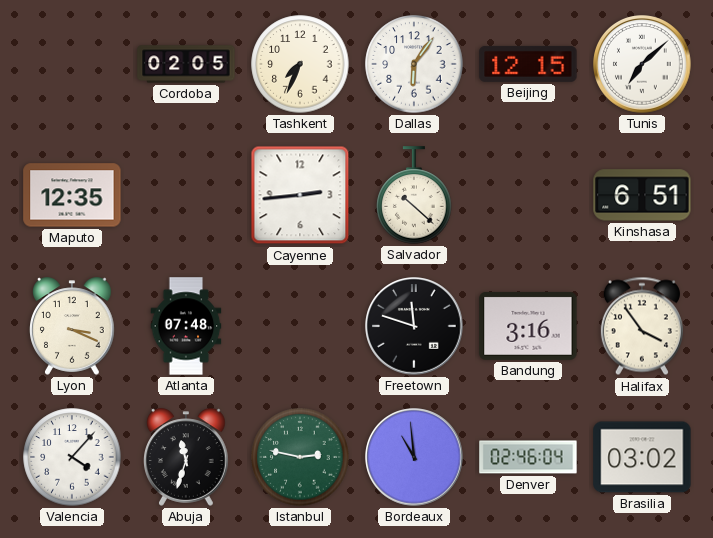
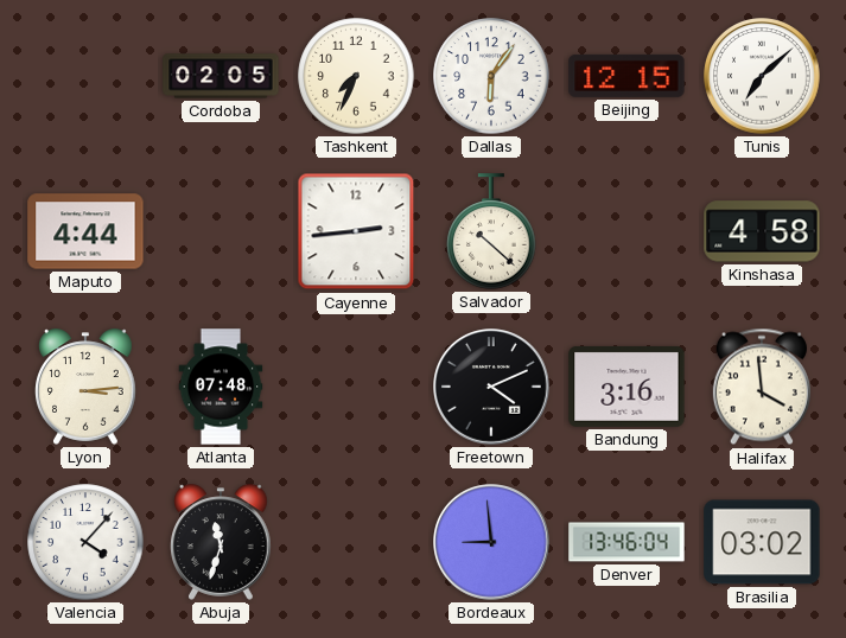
Maputo: 12:35 -> 4:44
Kinshasa: 6:51 -> 4:58
Lyon: 3:19 -> 3:14
Freetown: 11:48 -> 4:11
Halifax: 3:54 -> 3:59
Istanbul: 2:47 -> none
Bordeaux: 10:59 -> 8:59
Denver: 02:46 -> 13:46
